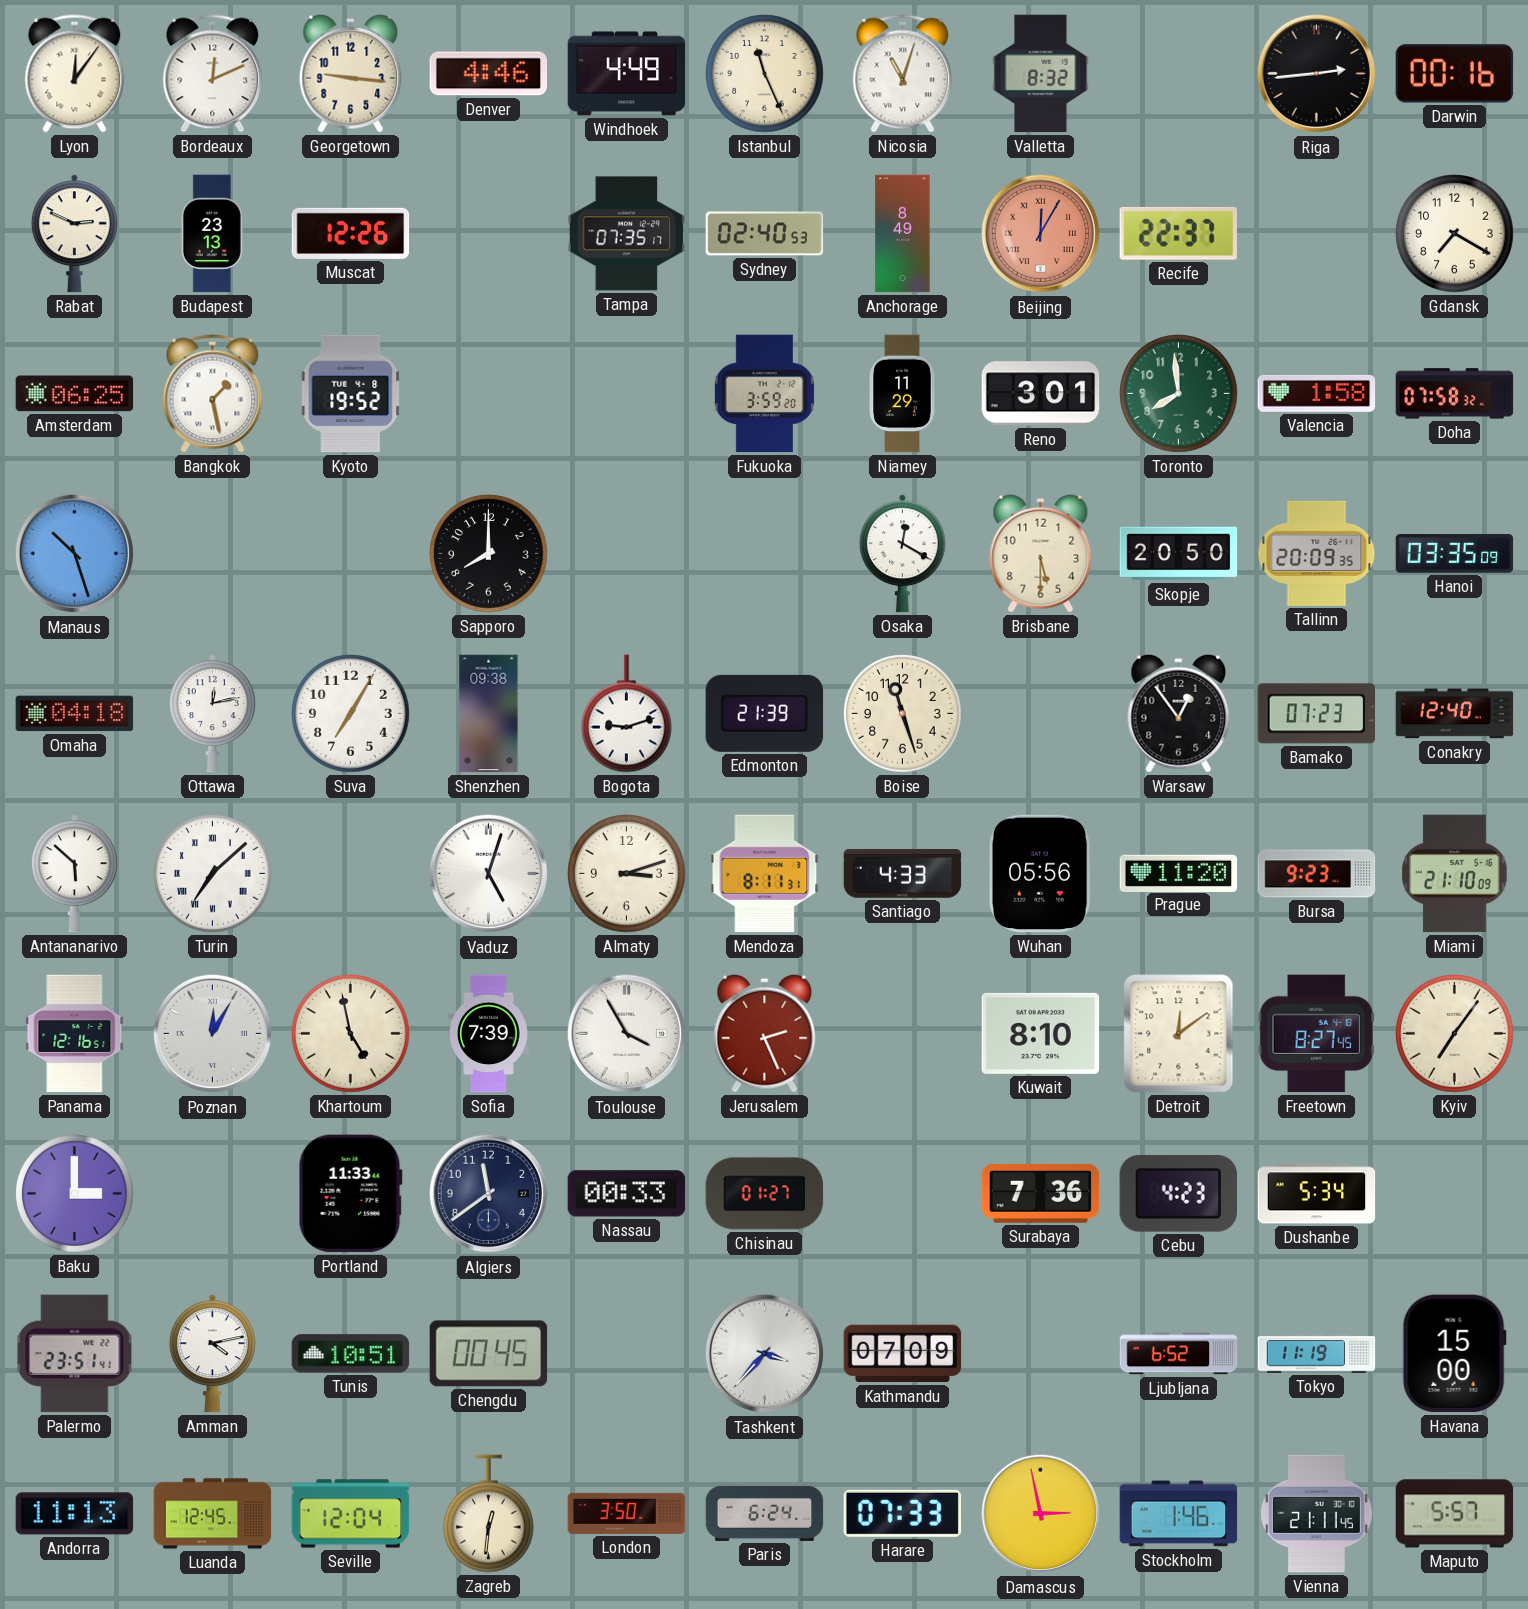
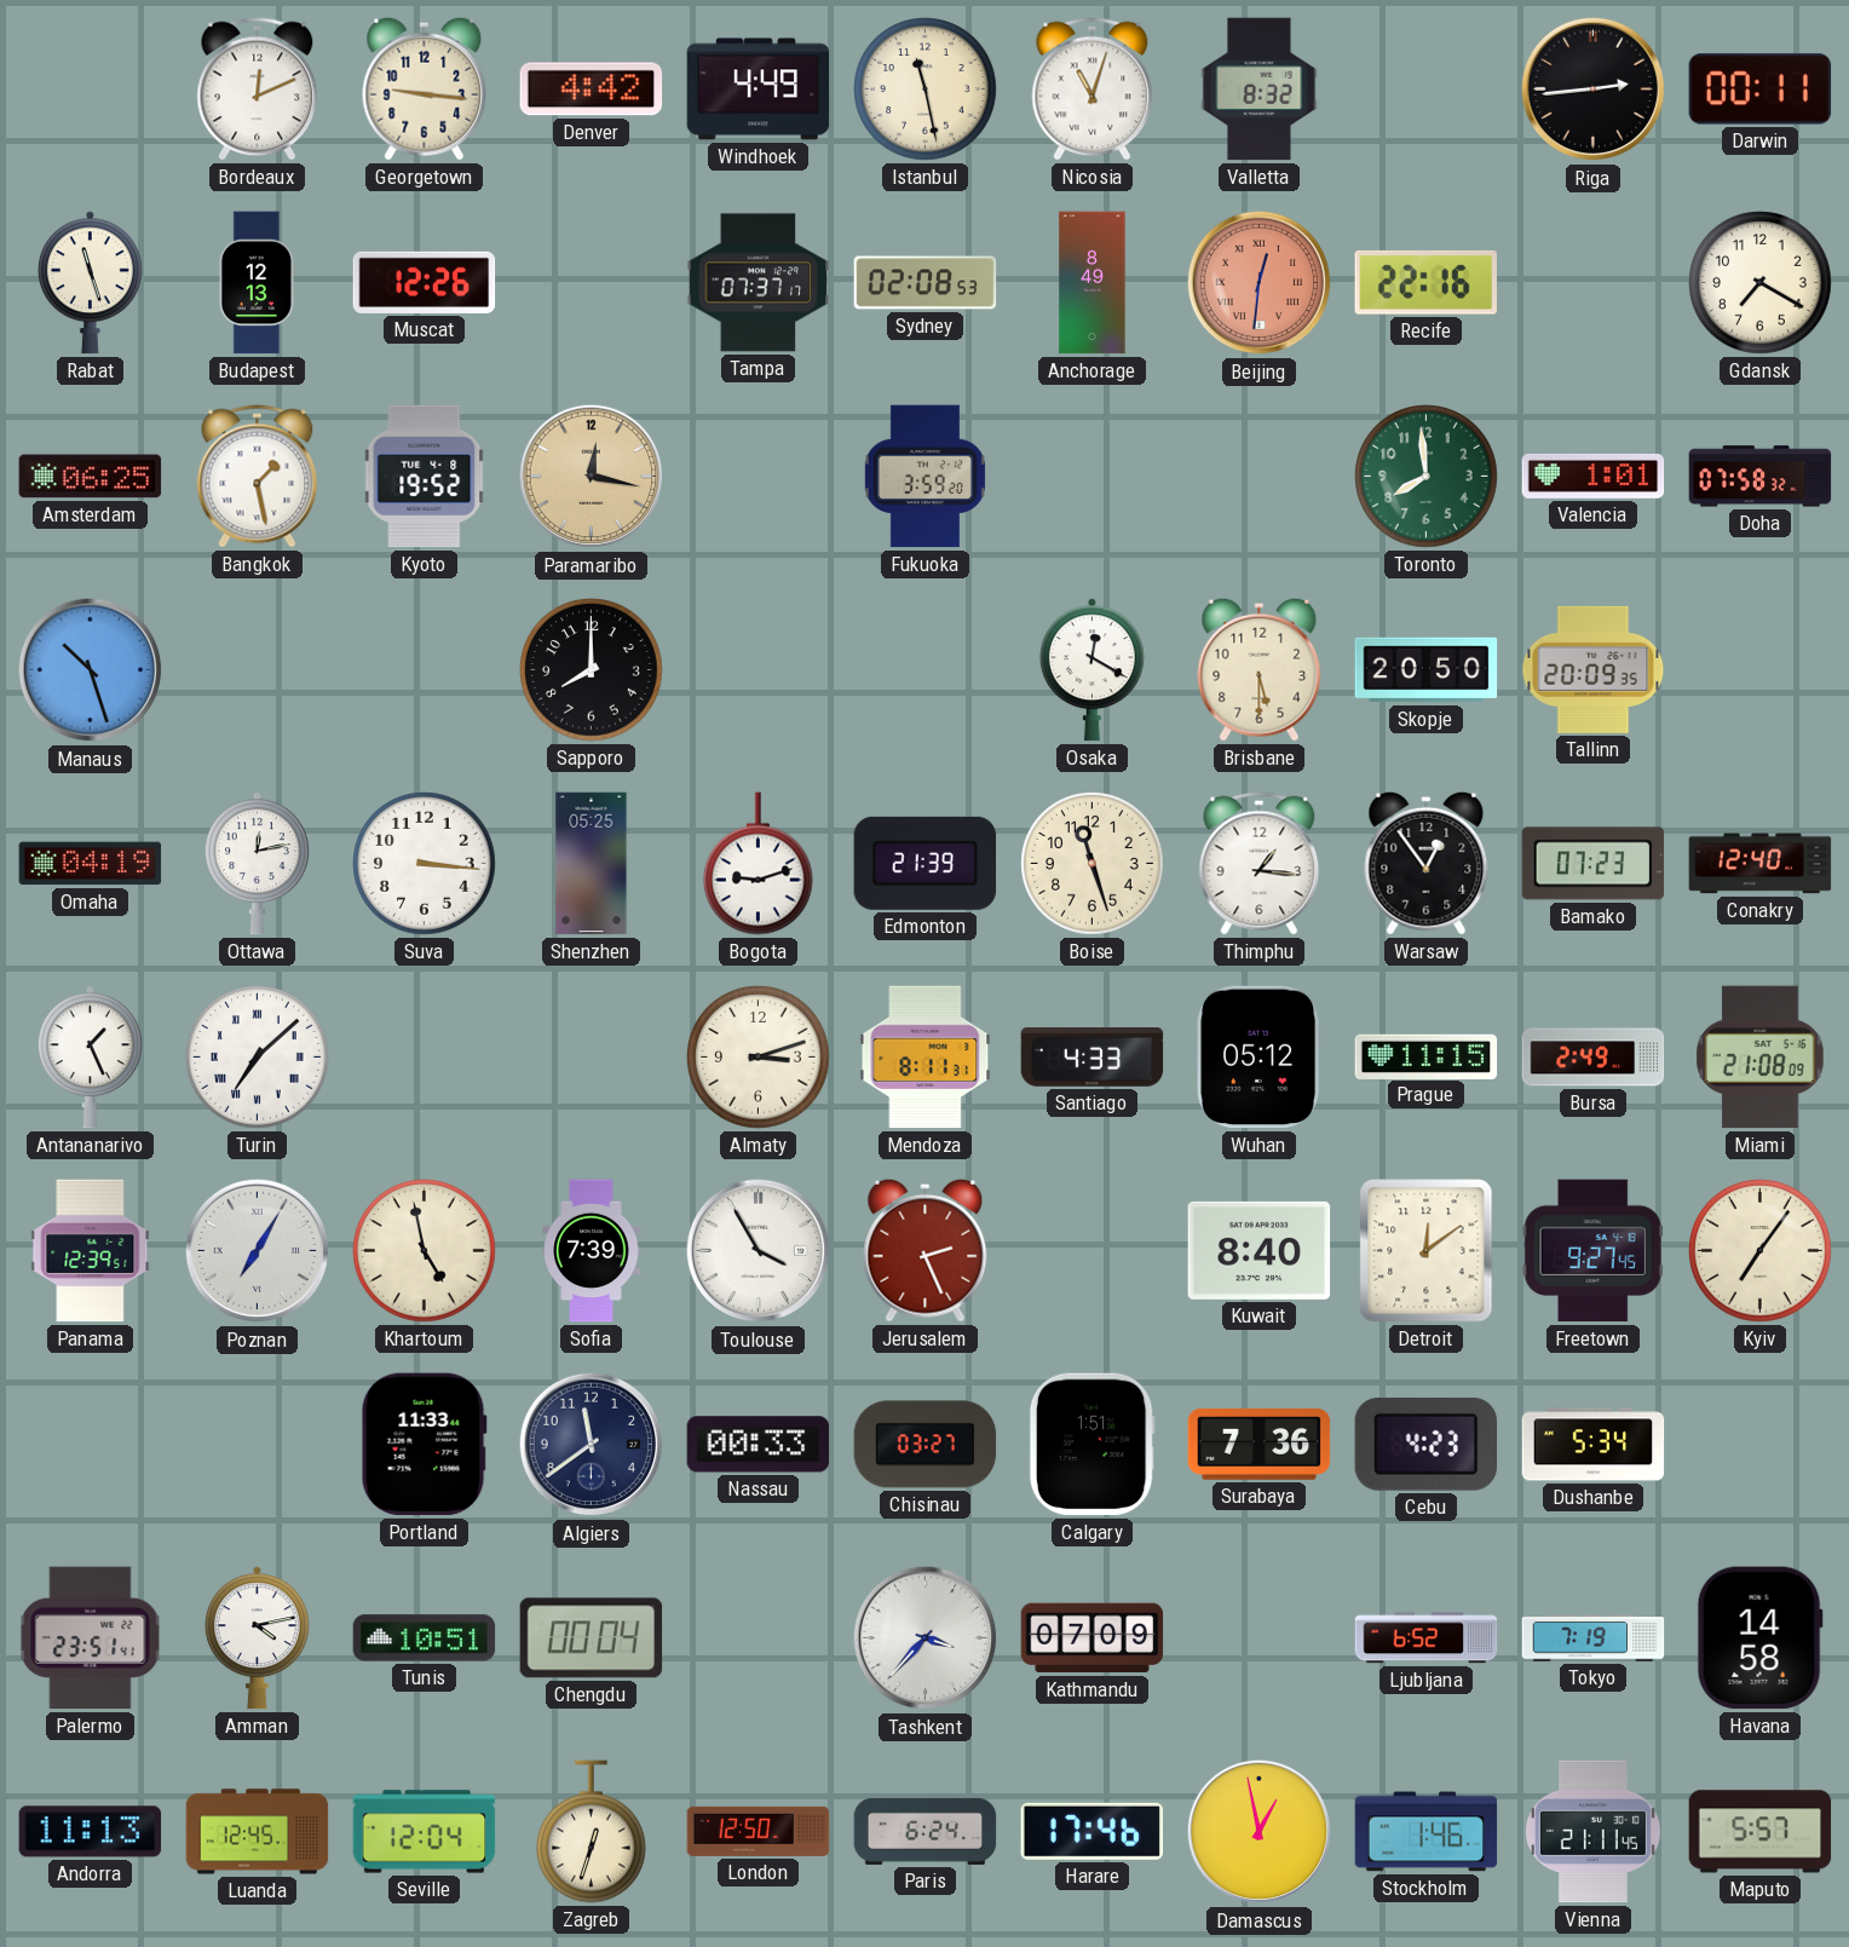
Lyon: 12:06 -> none
Denver: 4:46 -> 4:42
Istanbul: 11:26 -> 11:28
Darwin: 00:16 -> 00:11
Rabat: 2:49 -> 11:27
Budapest: 23:13 -> 12:13
Tampa: 07:35 -> 07:37
Sydney: 02:40 -> 02:08
Beijing: 12:05 -> 12:31
Recife: 22:37 -> 22:16
Paramaribo: none -> 12:17
Niamey: 11:29 -> none
Reno: 3:01 -> none
Valencia: 1:58 -> 1:01
Hanoi: 03:35 -> none
Omaha: 04:18 -> 04:19
Suva: 7:05 -> 3:16
Shenzhen: 09:38 -> 05:25
Thimphu: none -> 1:16
Antananarivo: 5:52 -> 1:26
Vaduz: 5:03 -> none
Wuhan: 05:56 -> 05:12
Prague: 11:20 -> 11:15
Bursa: 9:23 -> 2:49
Miami: 21:10 -> 21:08
Panama: 12:16 -> 12:39
Poznan: 12:05 -> 7:05
Kuwait: 8:10 -> 8:40
Freetown: 8:27 -> 9:27
Baku: 3:00 -> none
Chisinau: 01:27 -> 03:27
Calgary: none -> 1:51
Chengdu: 00:45 -> 00:04
Tokyo: 11:19 -> 7:19
Havana: 15:00 -> 14:58
Zagreb: 12:31 -> 12:33
London: 3:50 -> 12:50
Harare: 07:33 -> 17:46
Damascus: 2:58 -> 12:58
